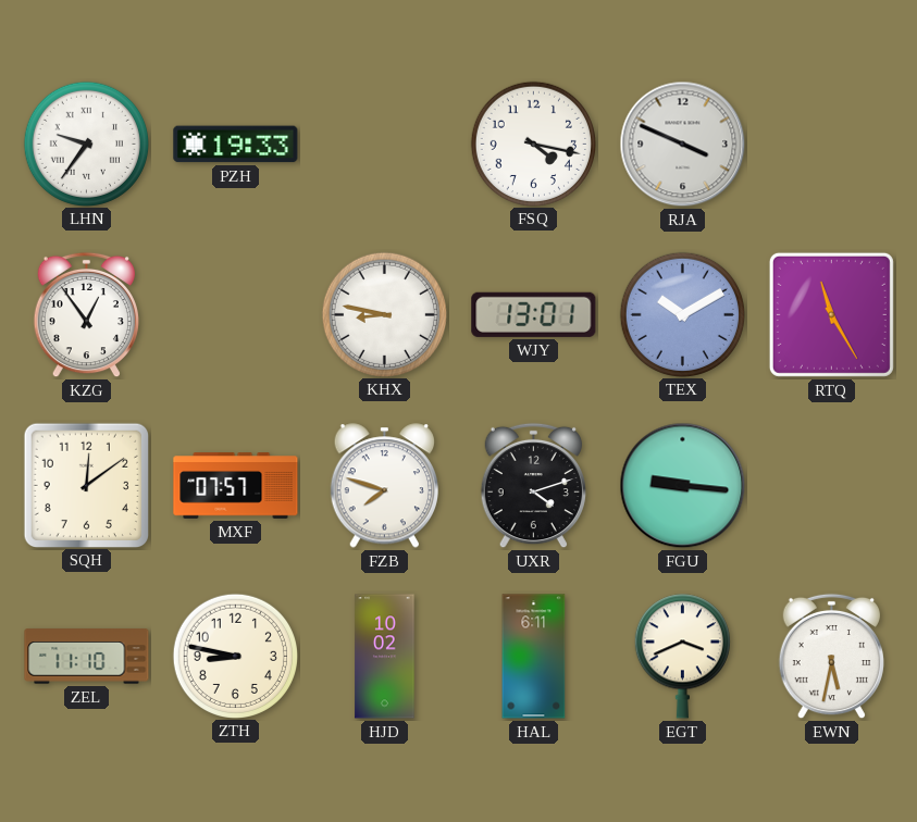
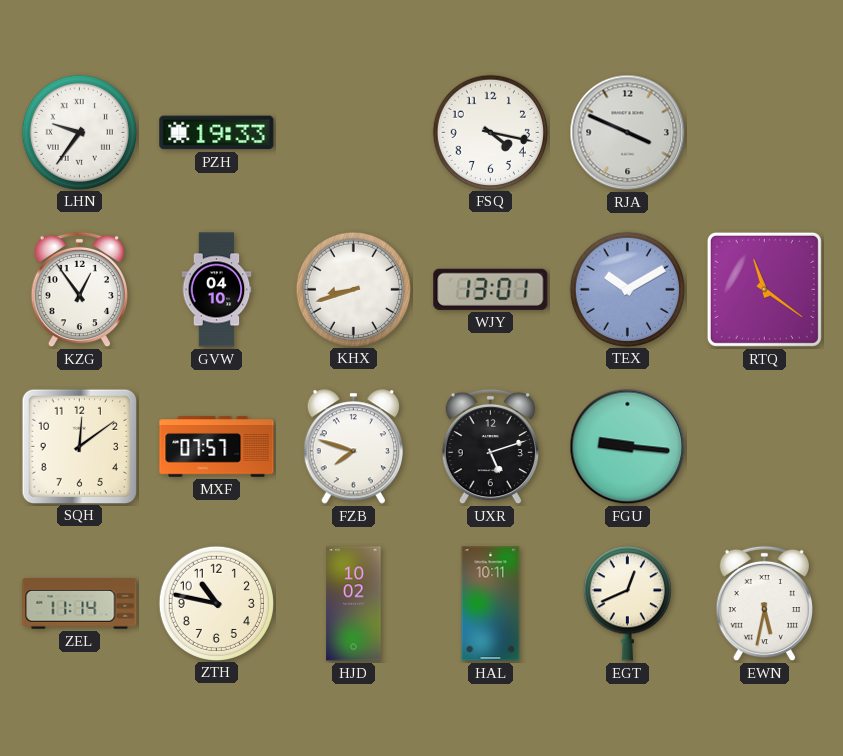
GVW: none -> 04:10
KHX: 8:47 -> 8:42
RTQ: 11:25 -> 11:21
UXR: 4:12 -> 5:12
ZEL: 11:10 -> 11:14
ZTH: 8:47 -> 10:47
HAL: 6:11 -> 10:11
EGT: 3:41 -> 12:41
